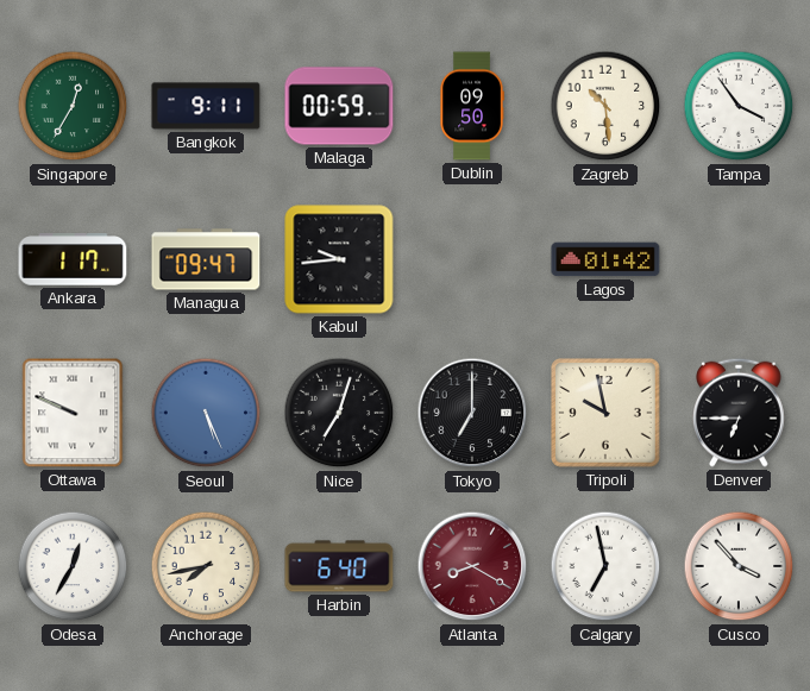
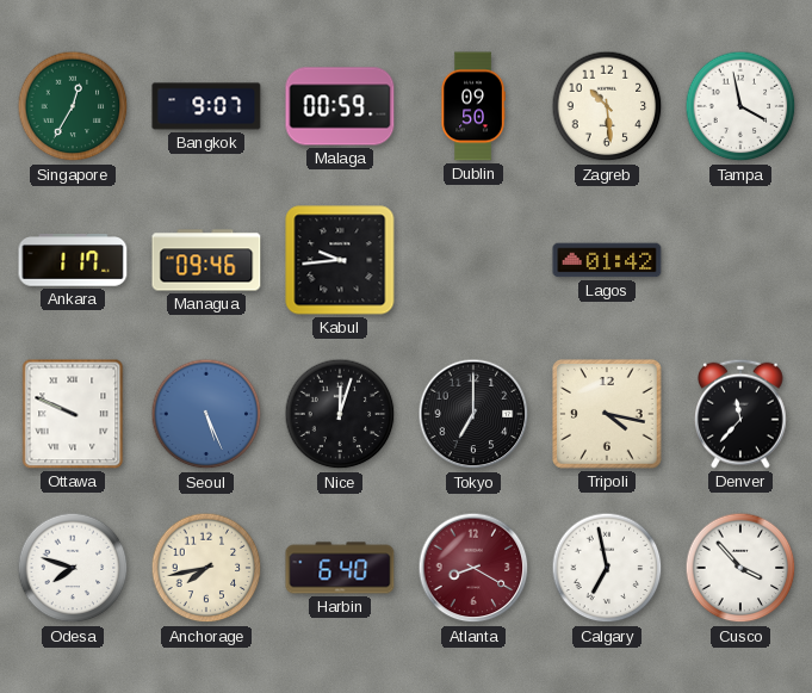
Bangkok: 9:11 -> 9:07
Tampa: 3:54 -> 3:58
Managua: 09:47 -> 09:46
Nice: 7:03 -> 12:03
Tripoli: 9:58 -> 4:17
Denver: 6:45 -> 11:37
Odesa: 12:35 -> 7:48
